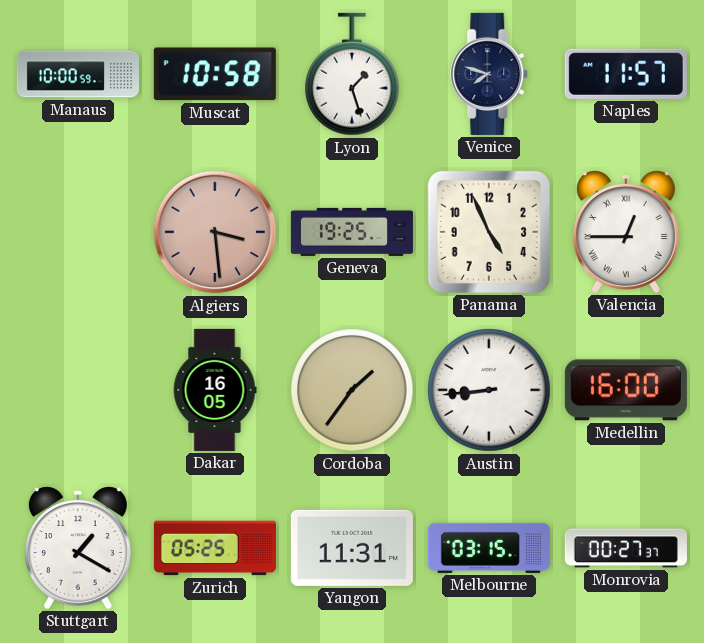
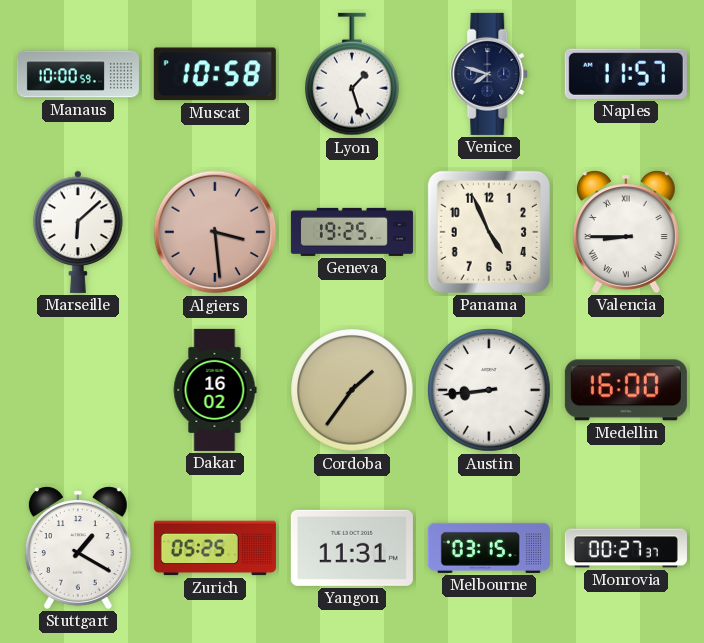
Marseille: none -> 6:08
Valencia: 12:45 -> 8:45
Dakar: 16:05 -> 16:02
